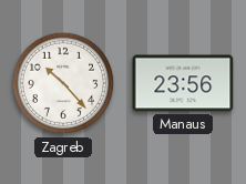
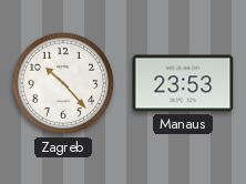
Manaus: 23:56 -> 23:53
